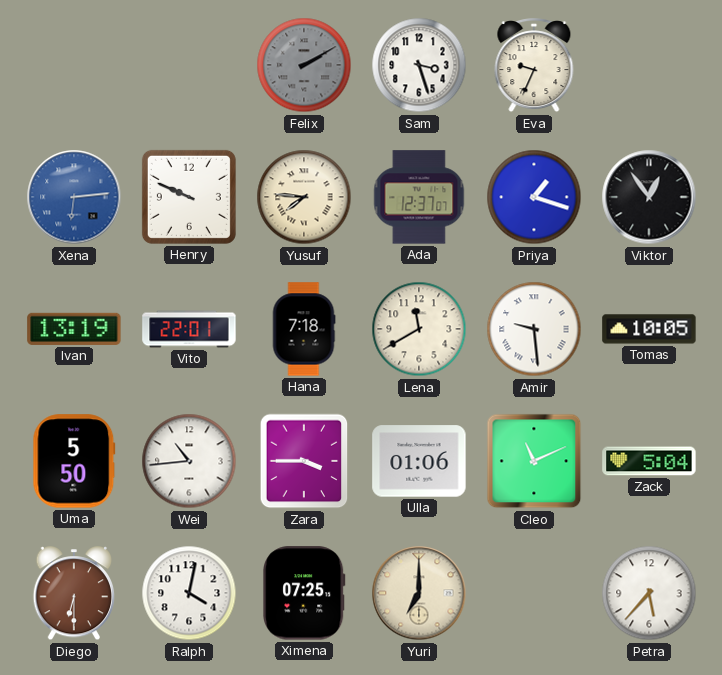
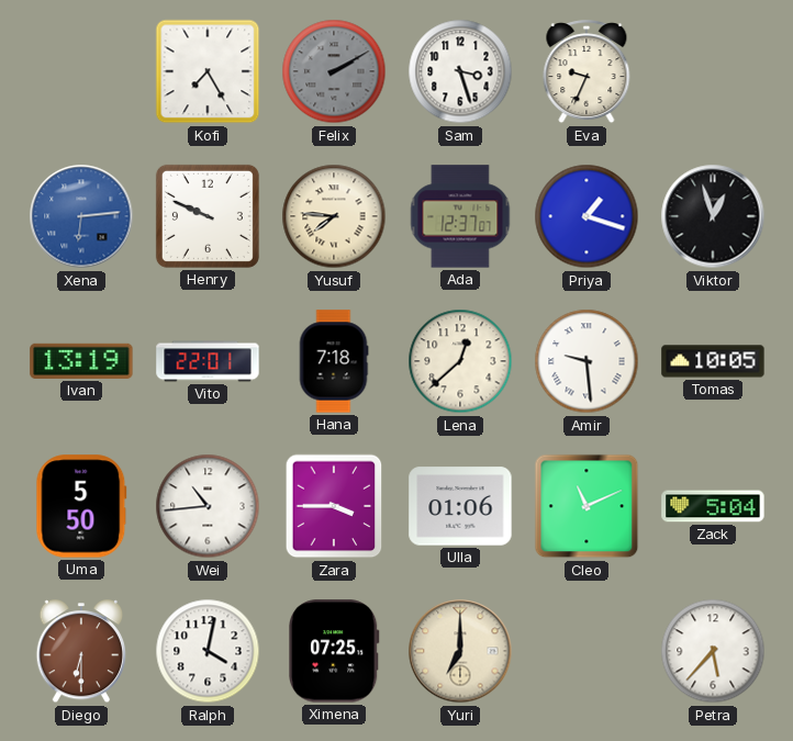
Kofi: none -> 7:25
Viktor: 12:54 -> 12:57
Lena: 11:40 -> 12:38
